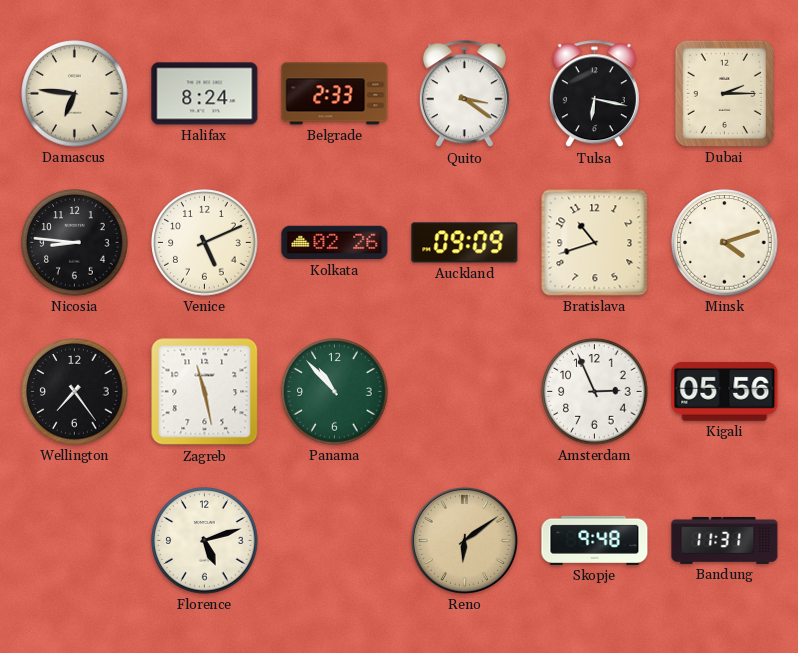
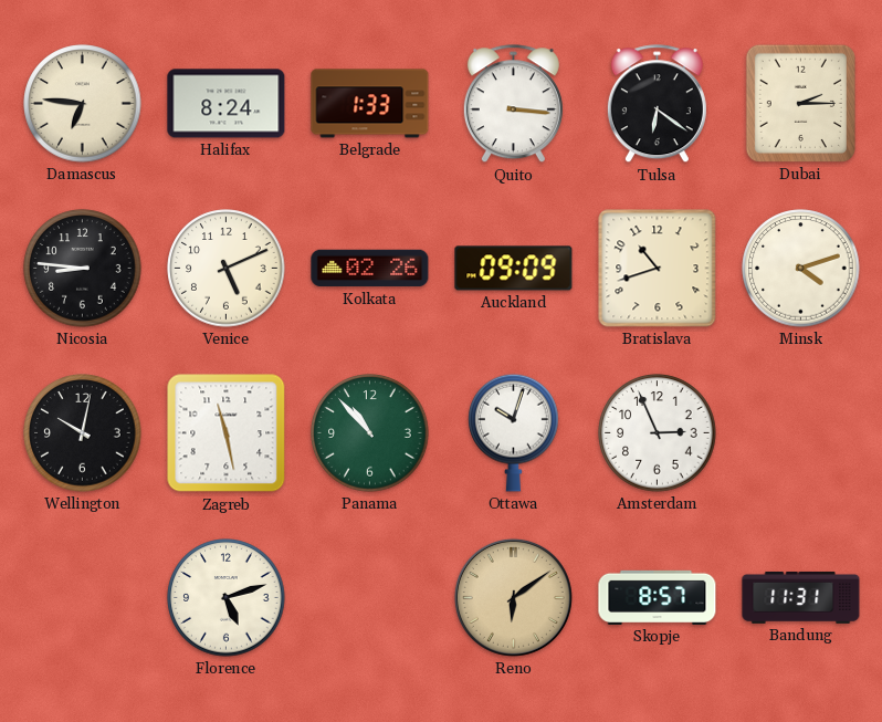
Belgrade: 2:33 -> 1:33
Quito: 3:21 -> 3:16
Tulsa: 6:17 -> 6:21
Wellington: 7:24 -> 10:02
Ottawa: none -> 10:03
Kigali: 05:56 -> none
Skopje: 9:48 -> 8:57
